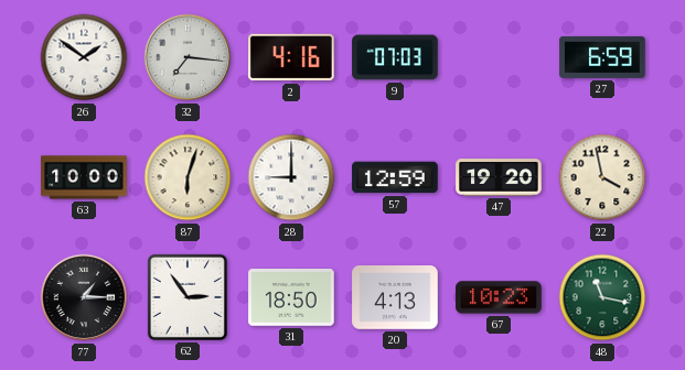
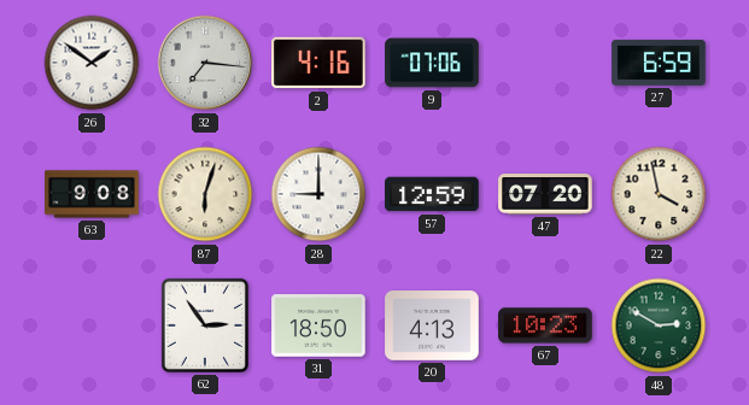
9: 07:03 -> 07:06
63: 10:00 -> 9:08
47: 19:20 -> 07:20
77: 1:15 -> none
48: 11:17 -> 2:50
